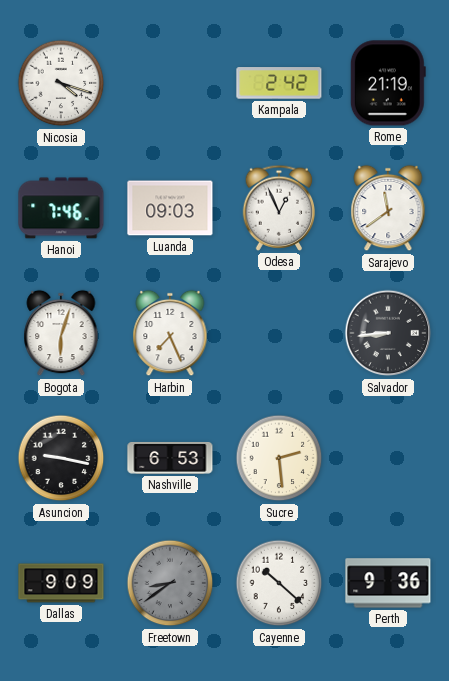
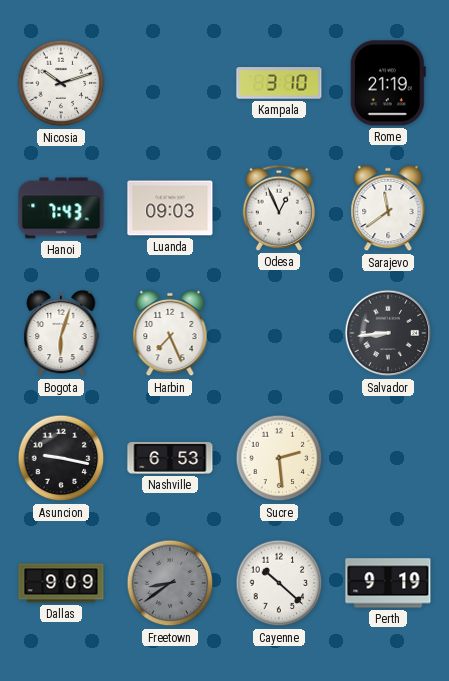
Nicosia: 4:18 -> 10:12
Kampala: 2:42 -> 3:10
Hanoi: 7:46 -> 7:43
Perth: 9:36 -> 9:19
